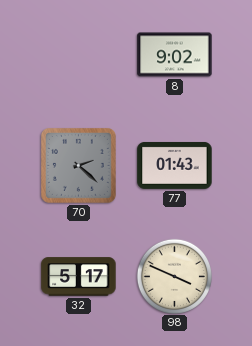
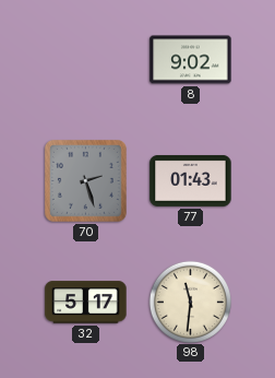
70: 2:22 -> 2:27
98: 3:49 -> 11:31
